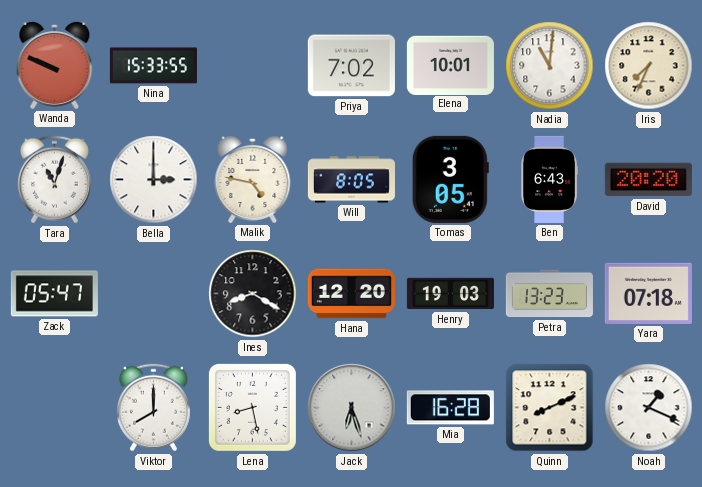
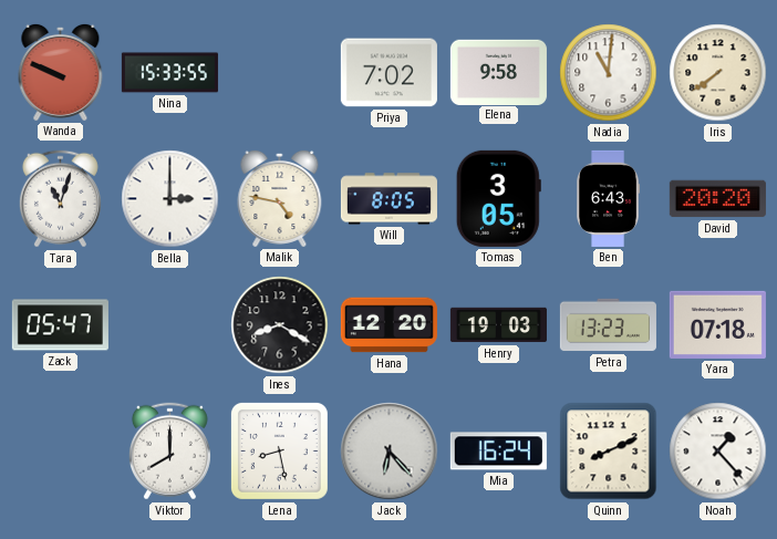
Elena: 10:01 -> 9:58
Iris: 7:34 -> 7:39
Jack: 6:27 -> 6:23
Mia: 16:28 -> 16:24
Noah: 1:19 -> 1:23
